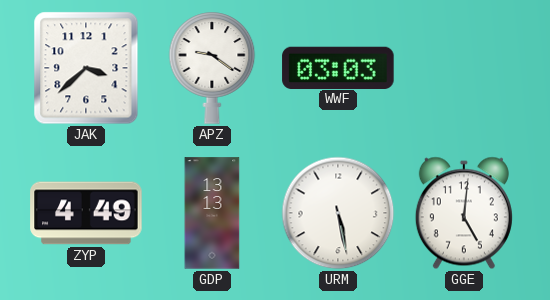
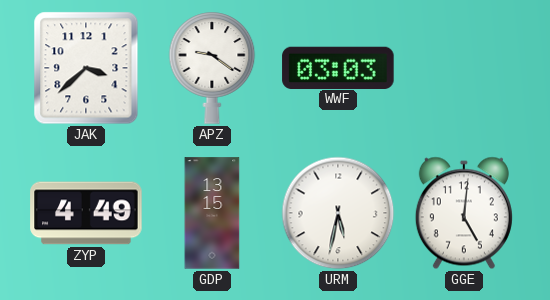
GDP: 13:13 -> 13:15
URM: 5:28 -> 5:32
